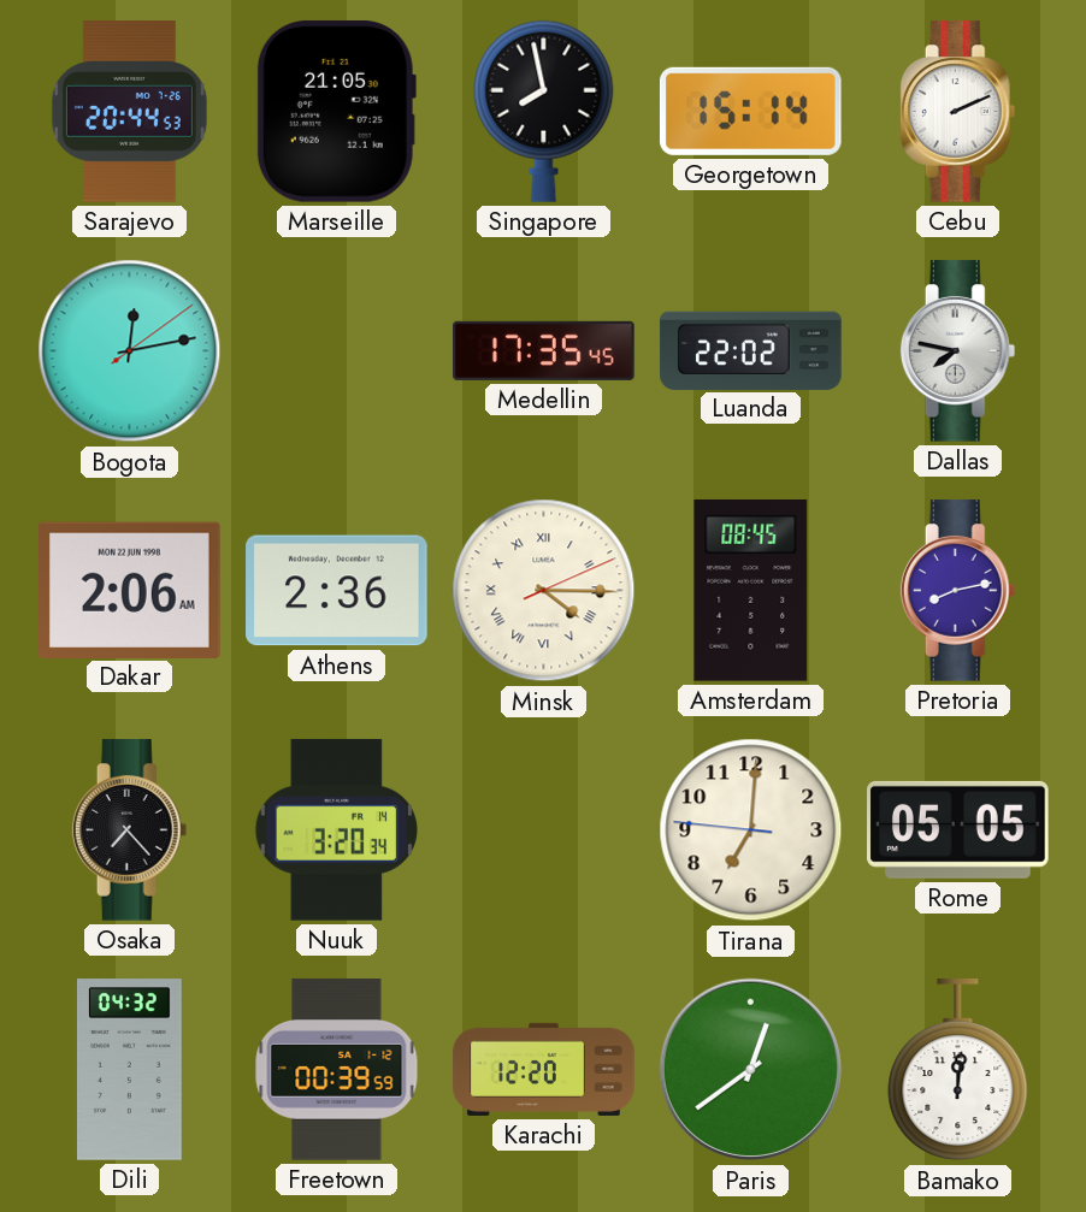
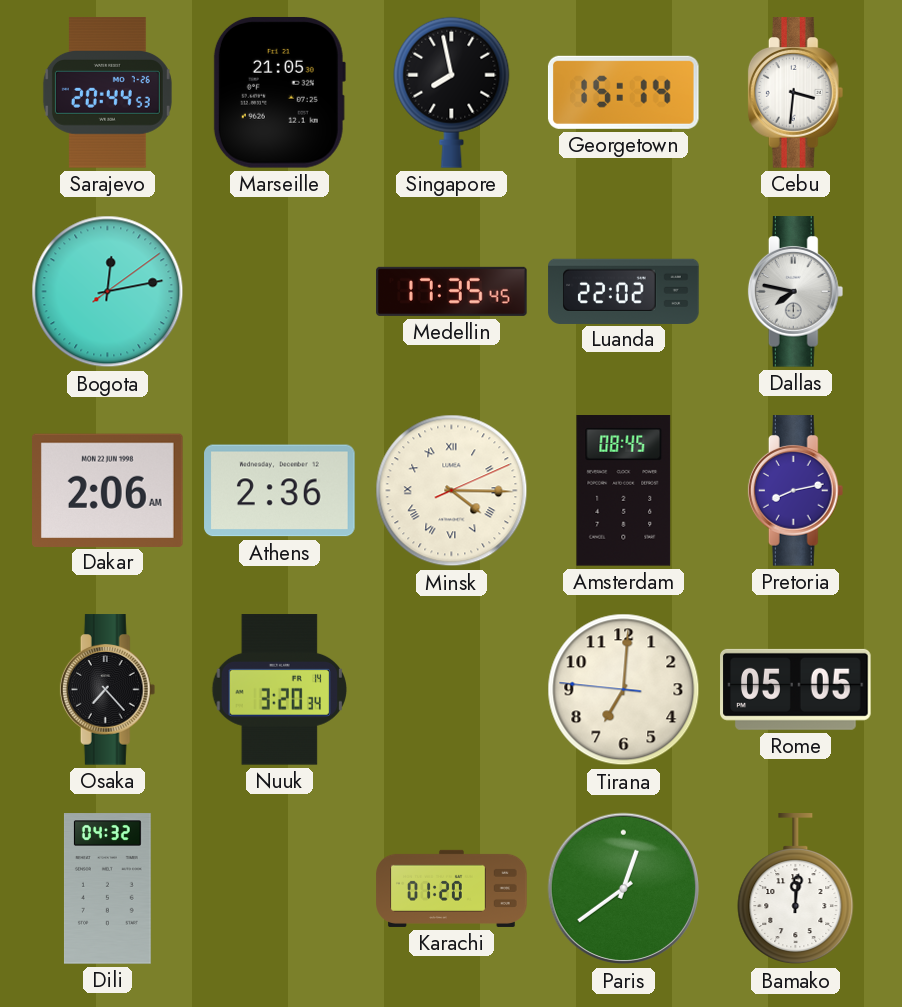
Cebu: 2:11 -> 3:31
Freetown: 00:39 -> none
Karachi: 12:20 -> 01:20
